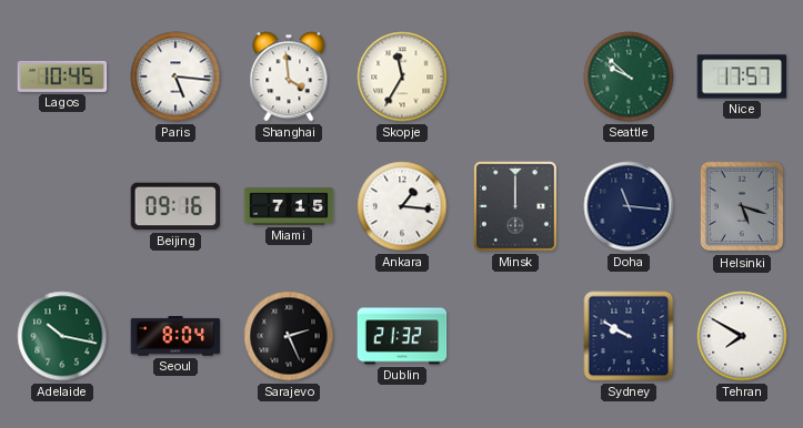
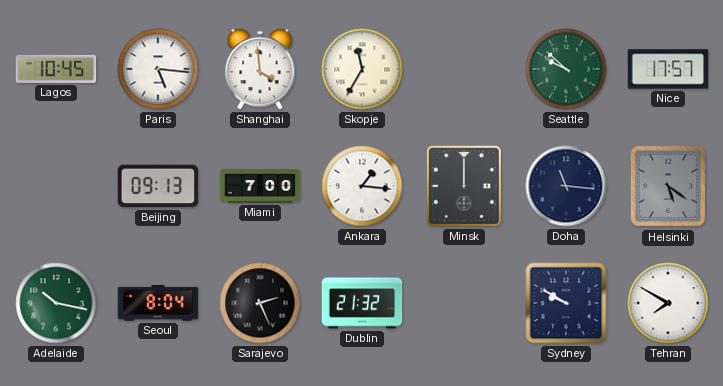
Beijing: 09:16 -> 09:13
Miami: 7:15 -> 7:00
Helsinki: 5:18 -> 5:21
